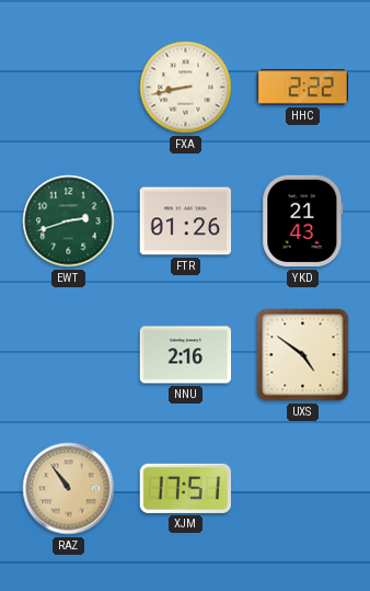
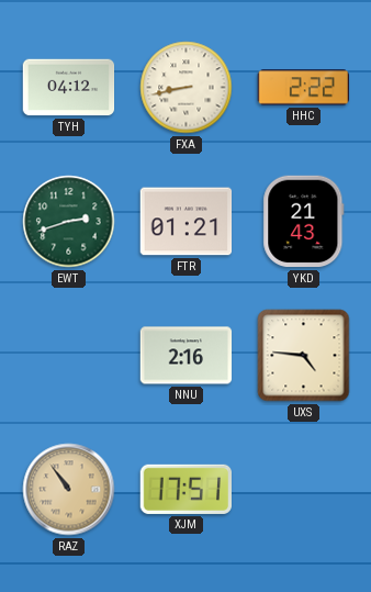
TYH: none -> 04:12
FTR: 01:26 -> 01:21
UXS: 4:51 -> 4:46
